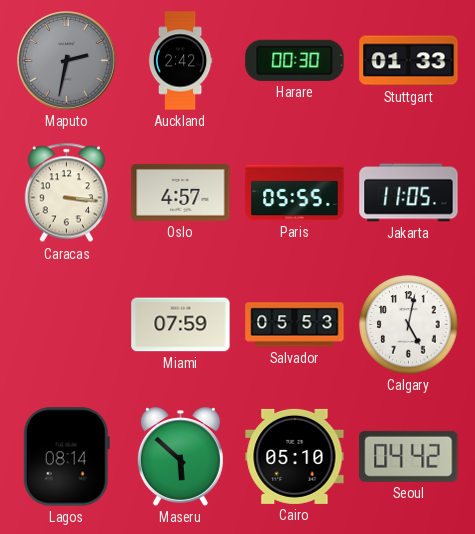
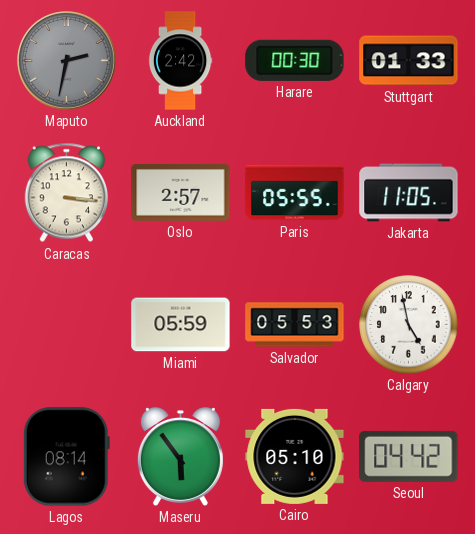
Oslo: 4:57 -> 2:57
Miami: 07:59 -> 05:59
Calgary: 5:02 -> 4:58
Maseru: 5:52 -> 5:54
